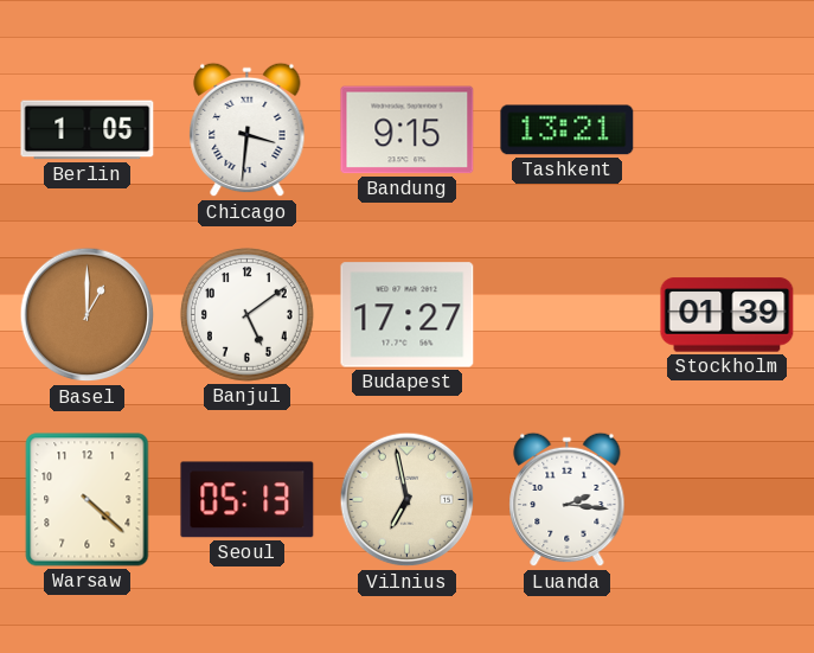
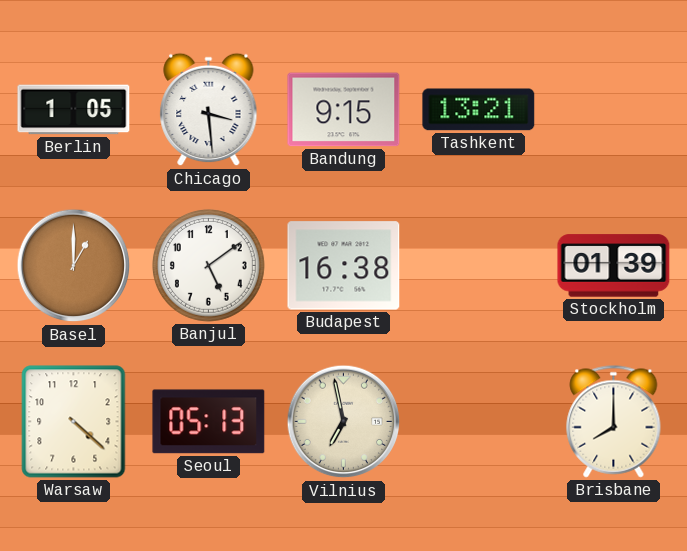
Chicago: 3:31 -> 3:29
Budapest: 17:27 -> 16:38
Luanda: 2:16 -> none
Brisbane: none -> 8:00
